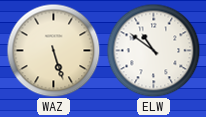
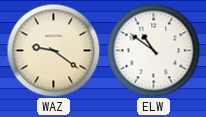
WAZ: 5:27 -> 9:21
